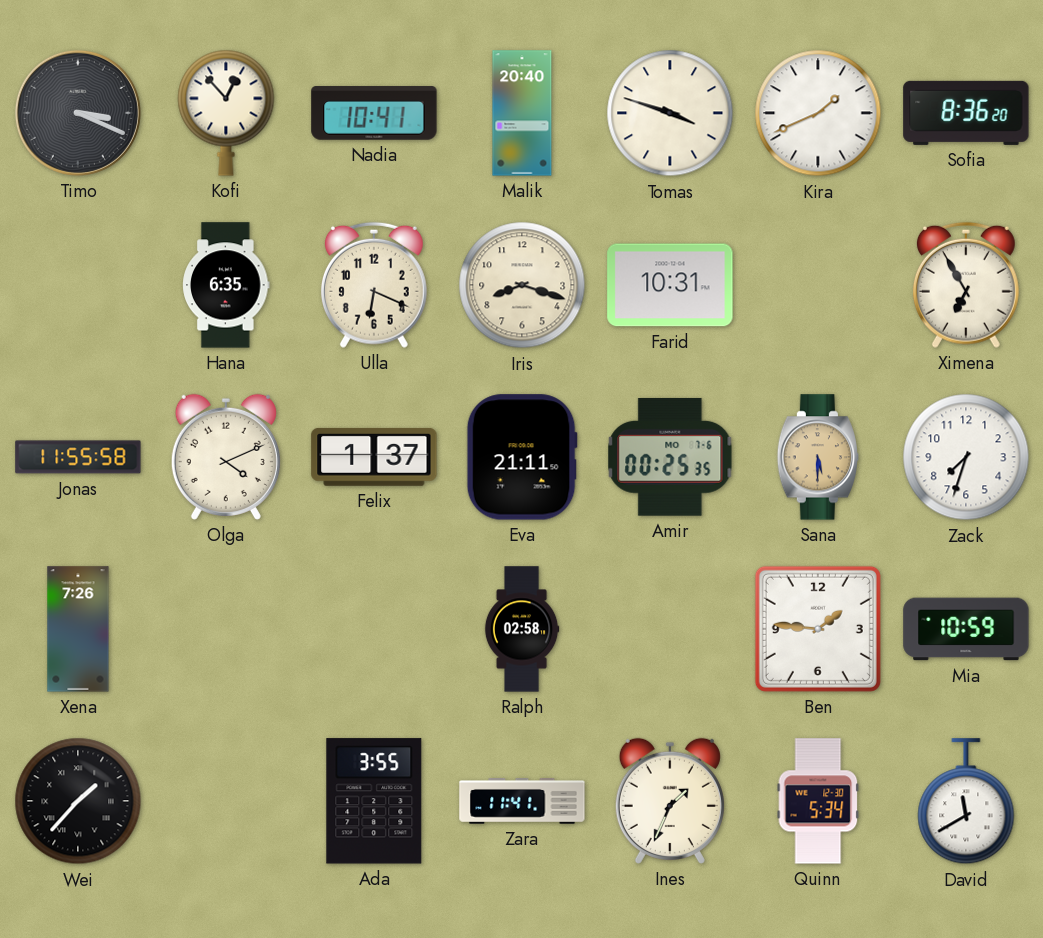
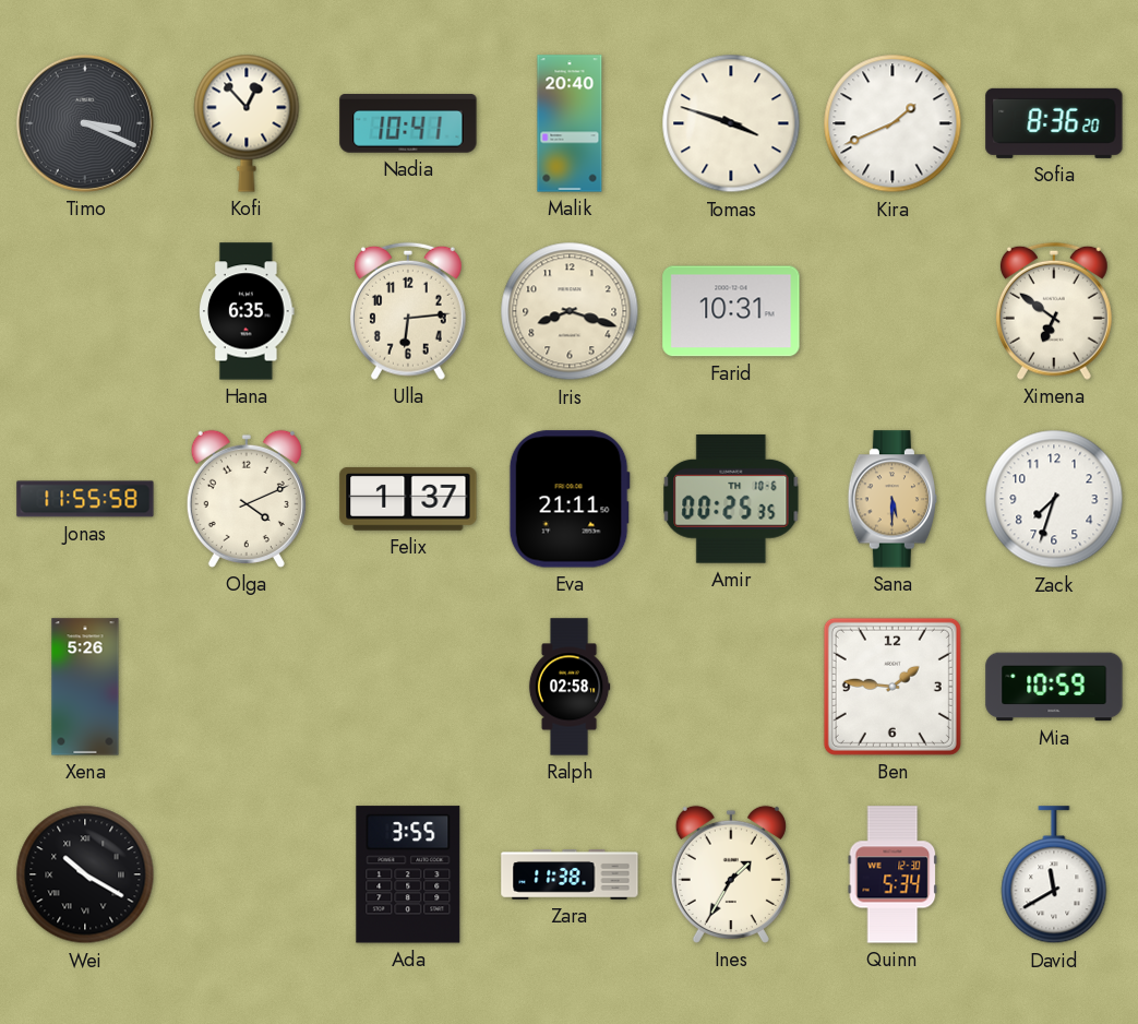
Ulla: 6:19 -> 6:14
Ximena: 6:55 -> 6:51
Amir date: MO 7-6 -> TH 10-6
Xena: 7:26 -> 5:26
Wei: 1:37 -> 10:20
Zara: 11:41 -> 11:38
Ines: 1:34 -> 1:35
